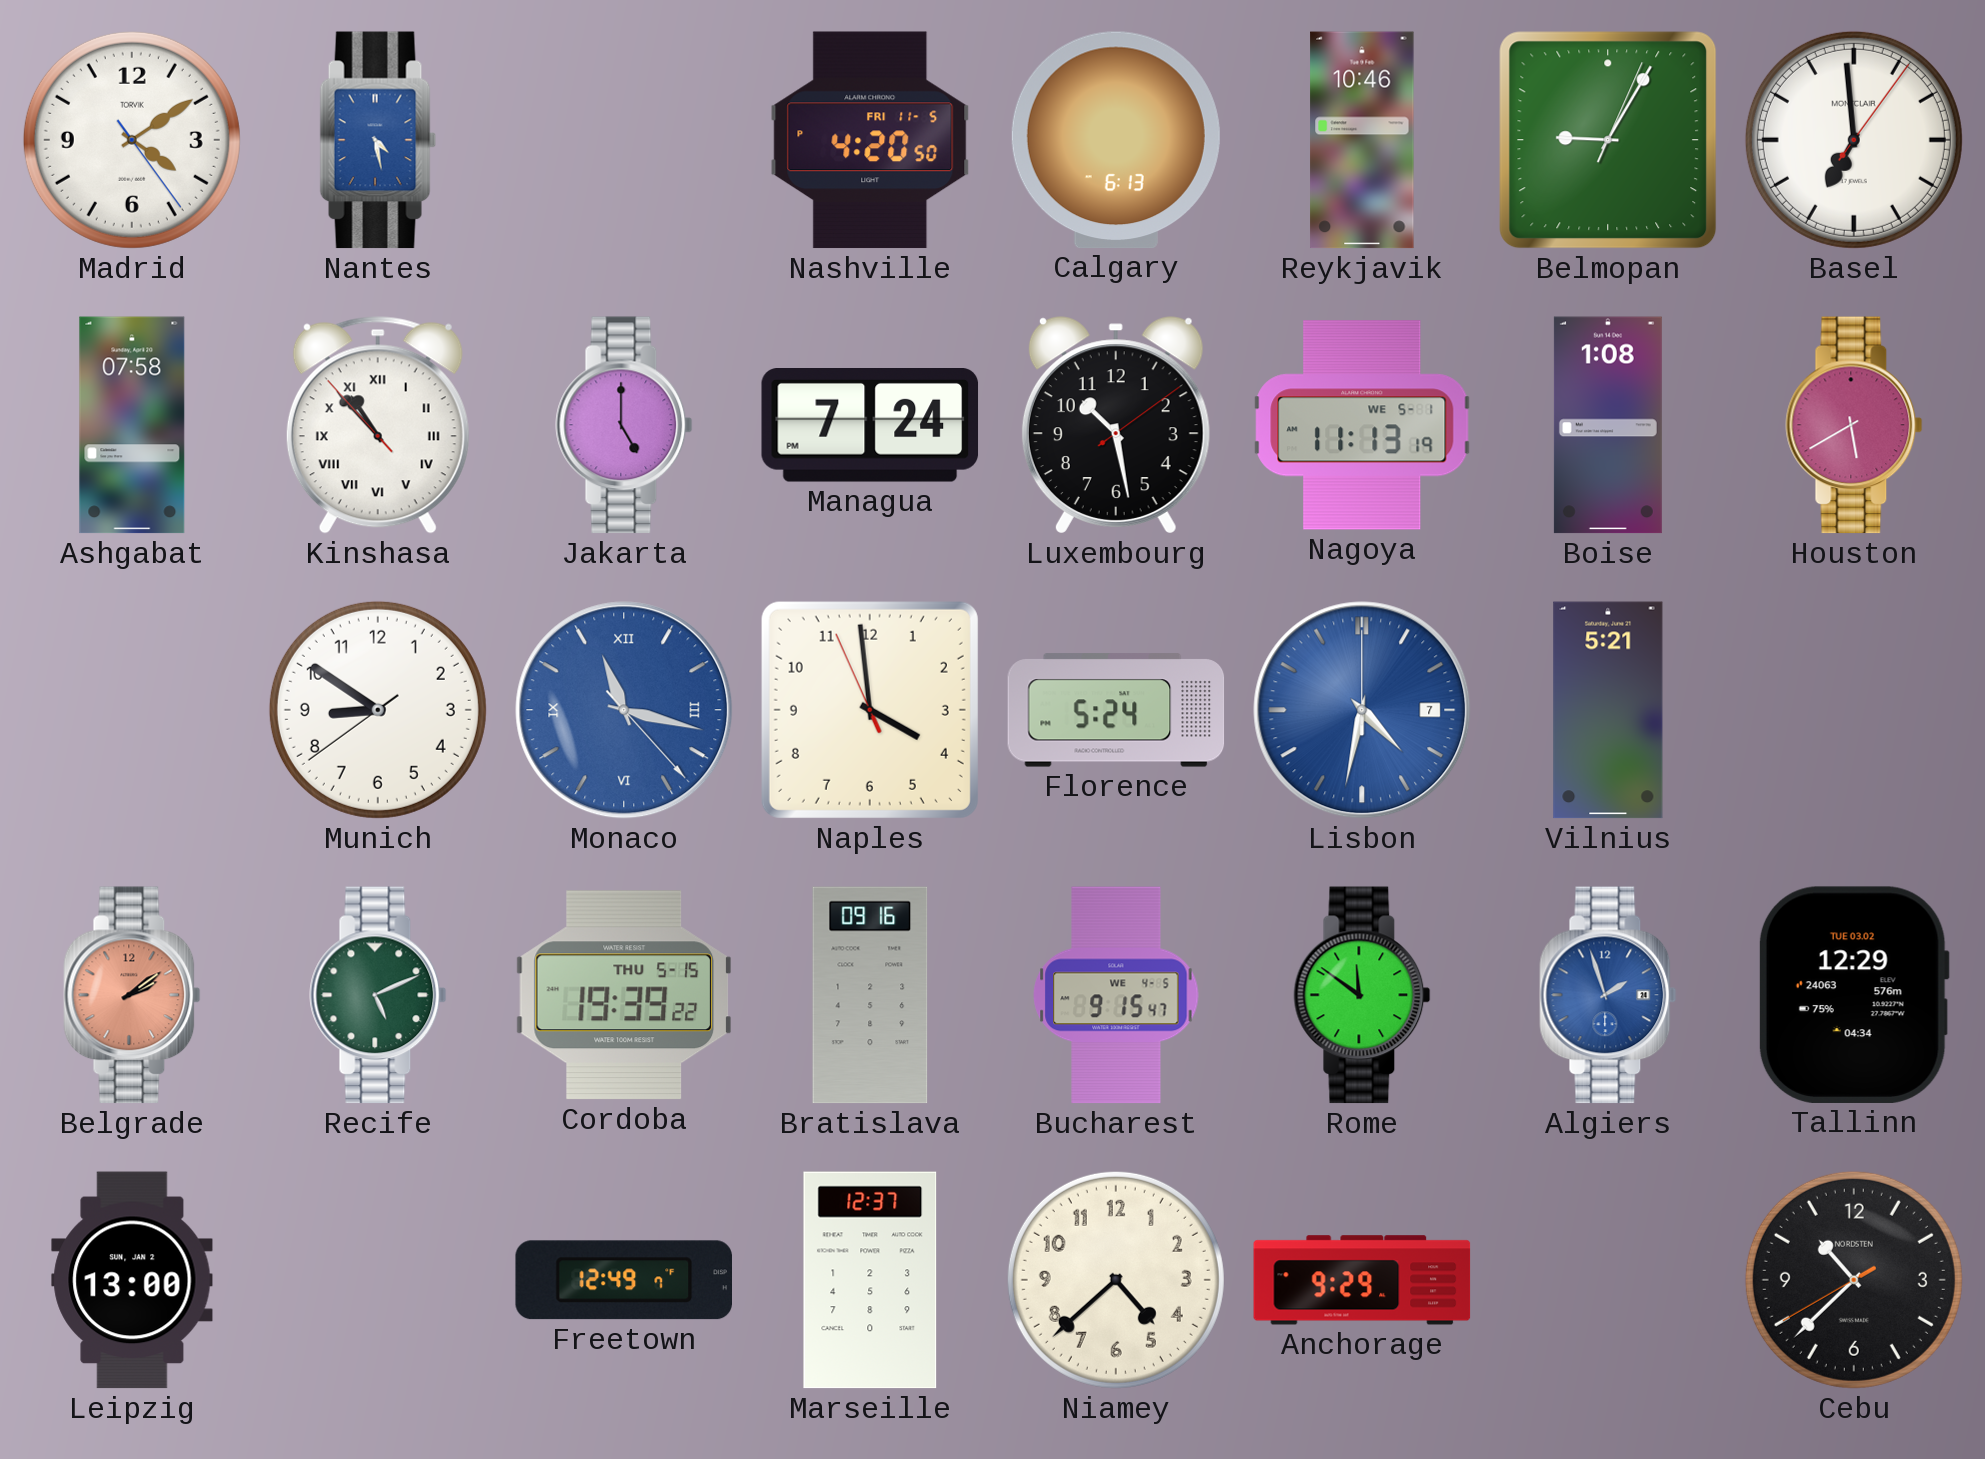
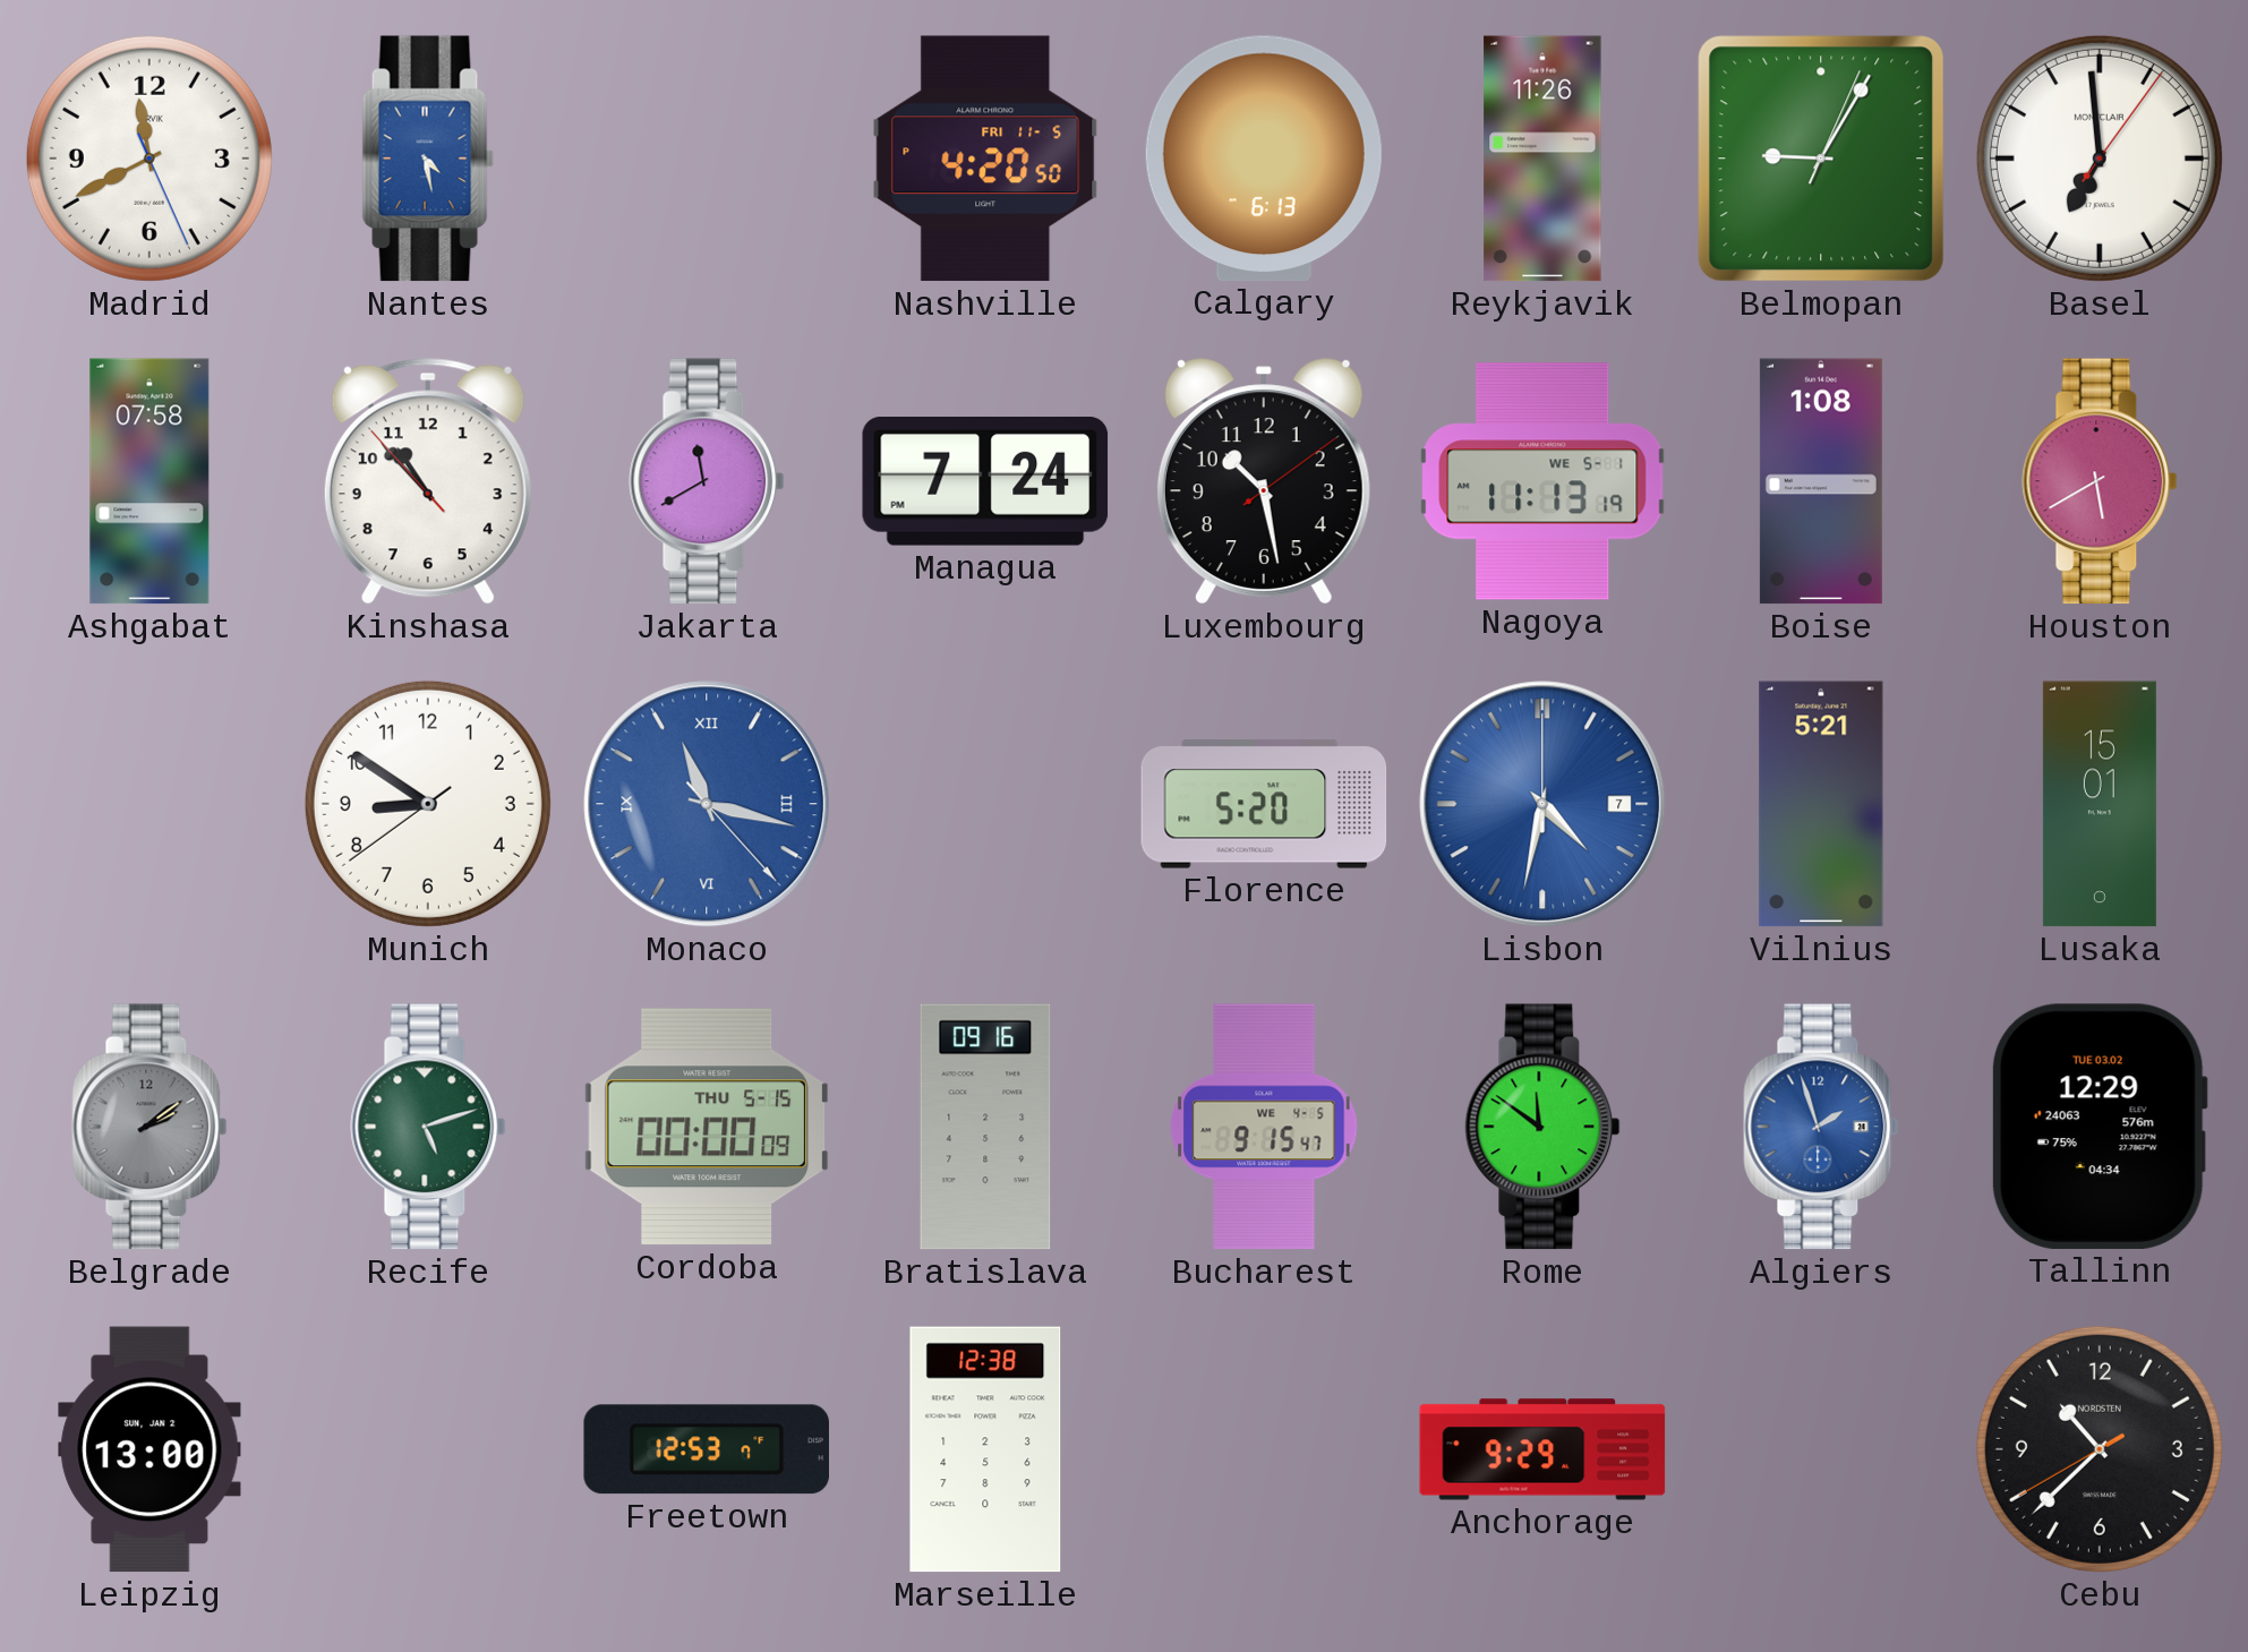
Madrid: 4:09 -> 11:40
Reykjavik: 10:46 -> 11:26
Kinshasa numerals: Roman -> Arabic
Jakarta: 5:00 -> 11:40
Naples: 3:58 -> none
Florence: 5:24 -> 5:20
Lusaka: none -> 15:01
Belgrade dial: salmon -> grey
Recife: 5:11 -> 5:12
Cordoba: 19:39 -> 00:00
Freetown: 12:49 -> 12:53
Marseille: 12:37 -> 12:38
Niamey: 4:38 -> none
